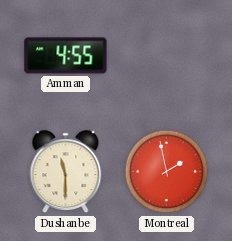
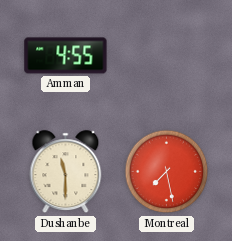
Montreal: 1:58 -> 7:28
